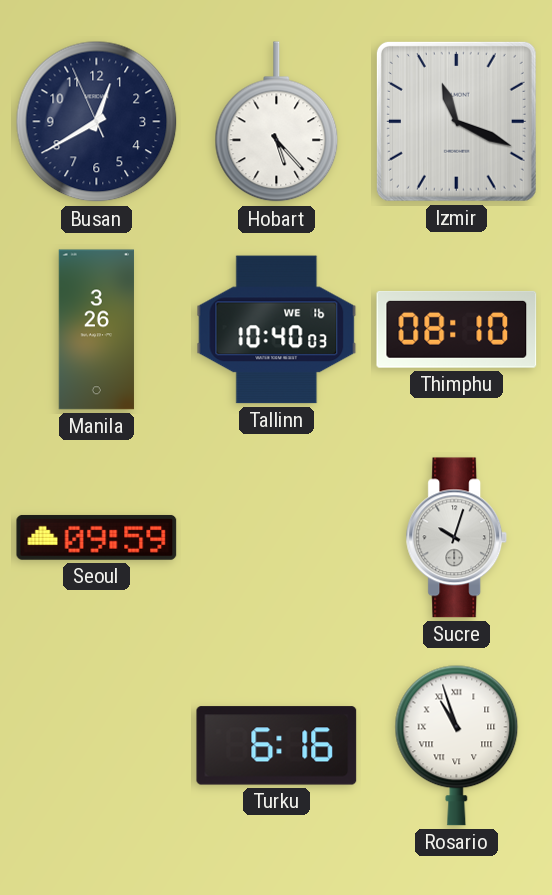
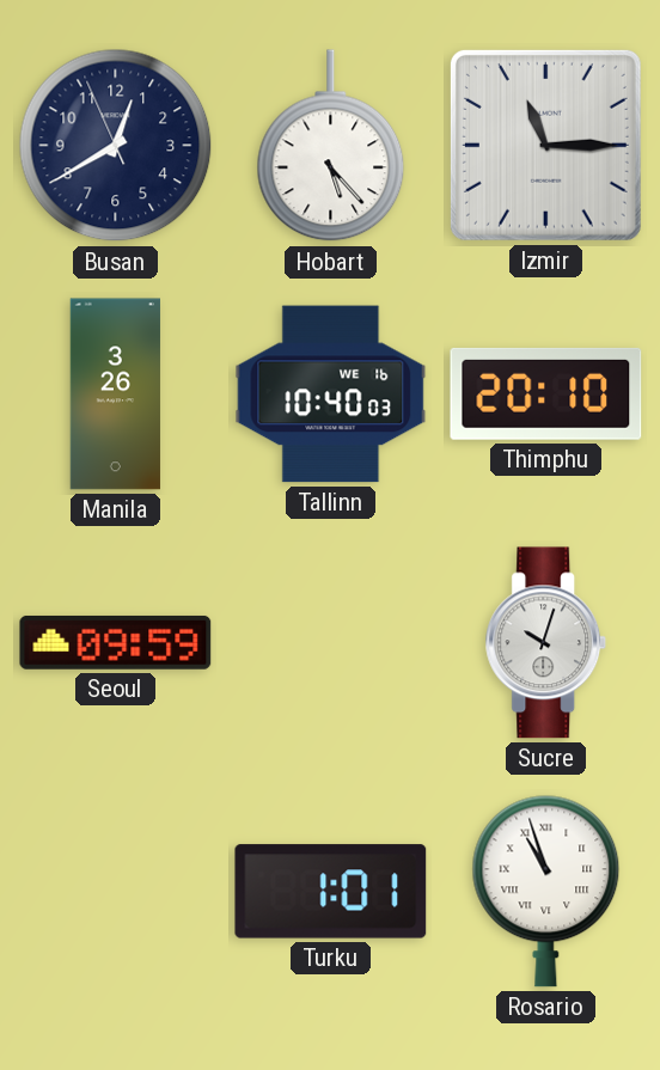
Izmir: 11:19 -> 11:15
Thimphu: 08:10 -> 20:10
Turku: 6:16 -> 1:01
